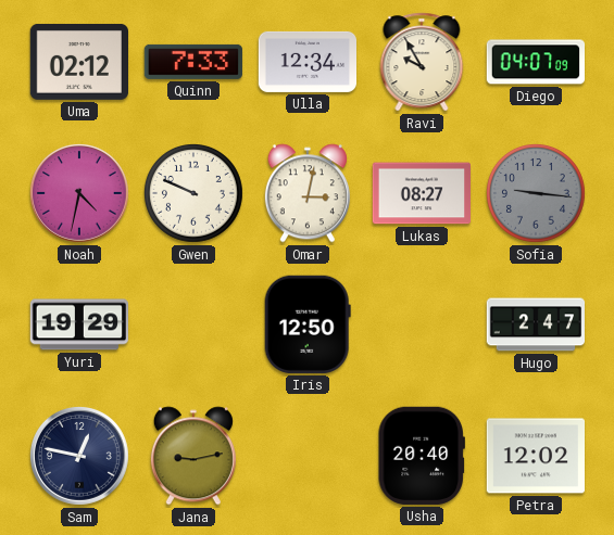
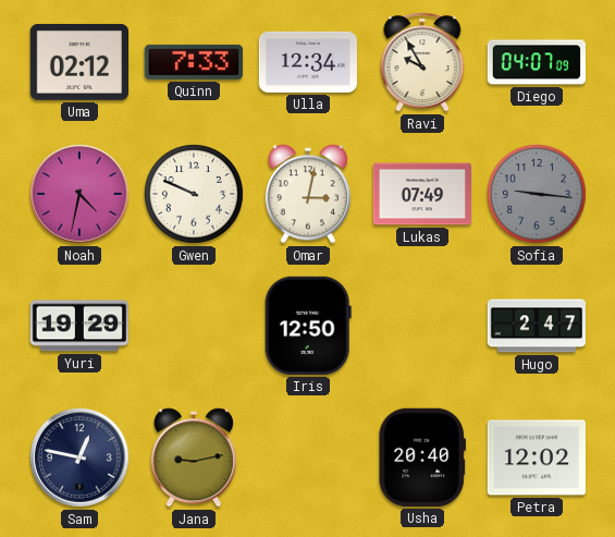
Lukas: 08:27 -> 07:49
